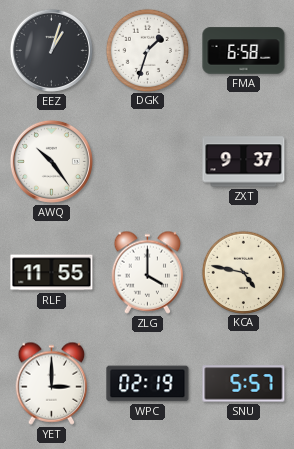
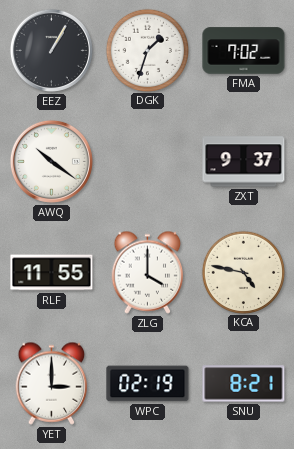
EEZ: 1:03 -> 1:05
FMA: 6:58 -> 7:02
AWQ: 10:24 -> 10:21
SNU: 5:57 -> 8:21
